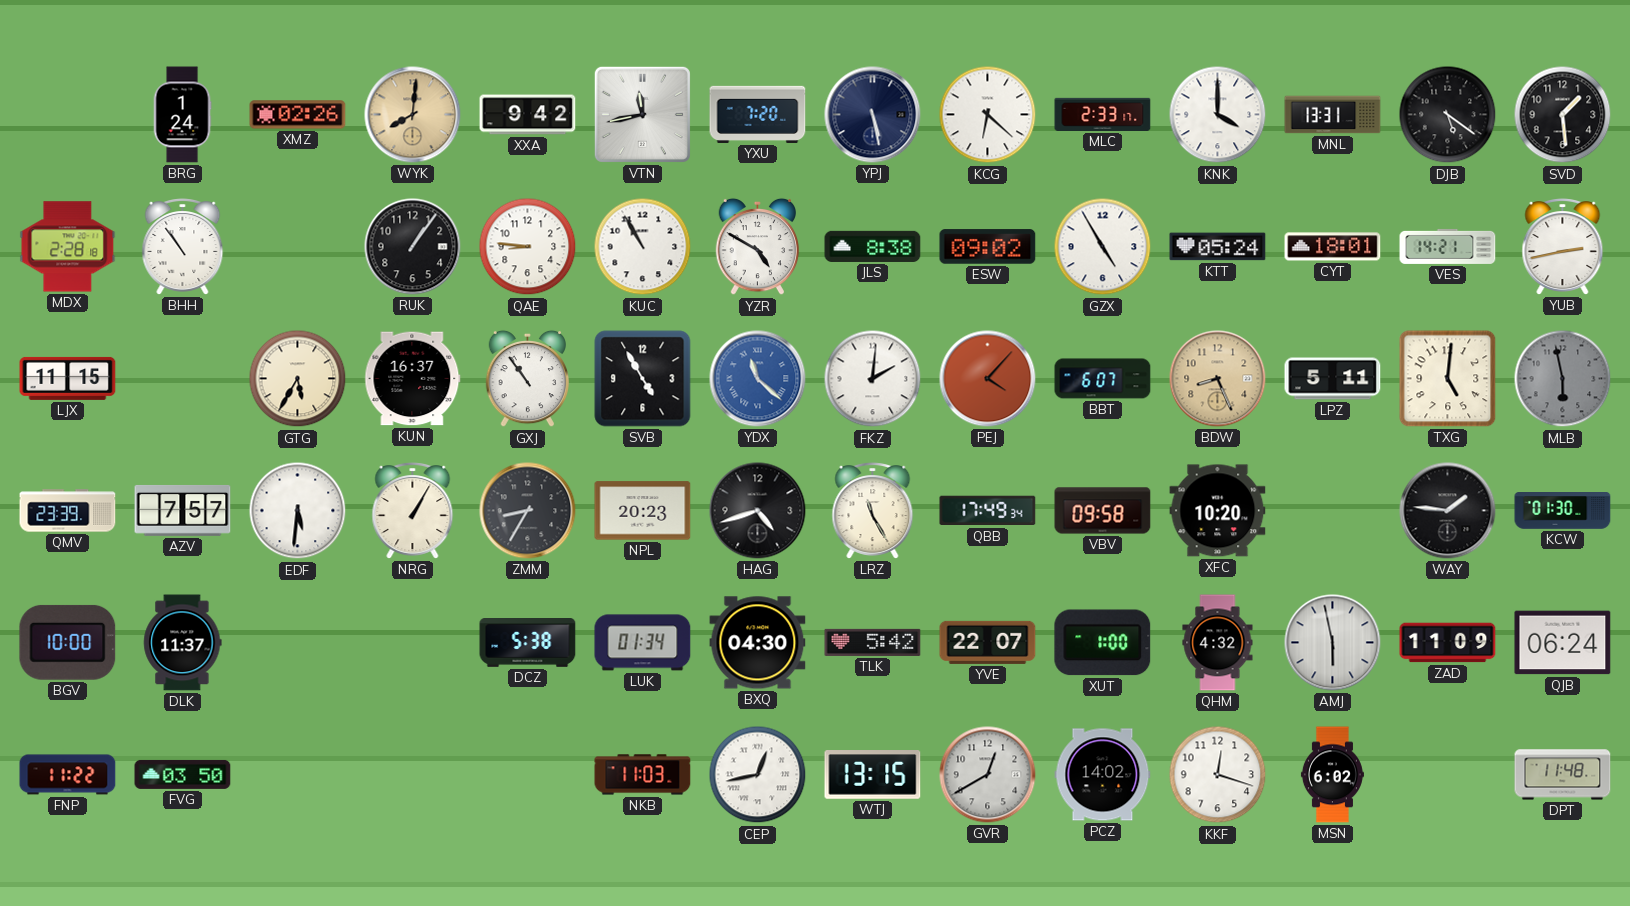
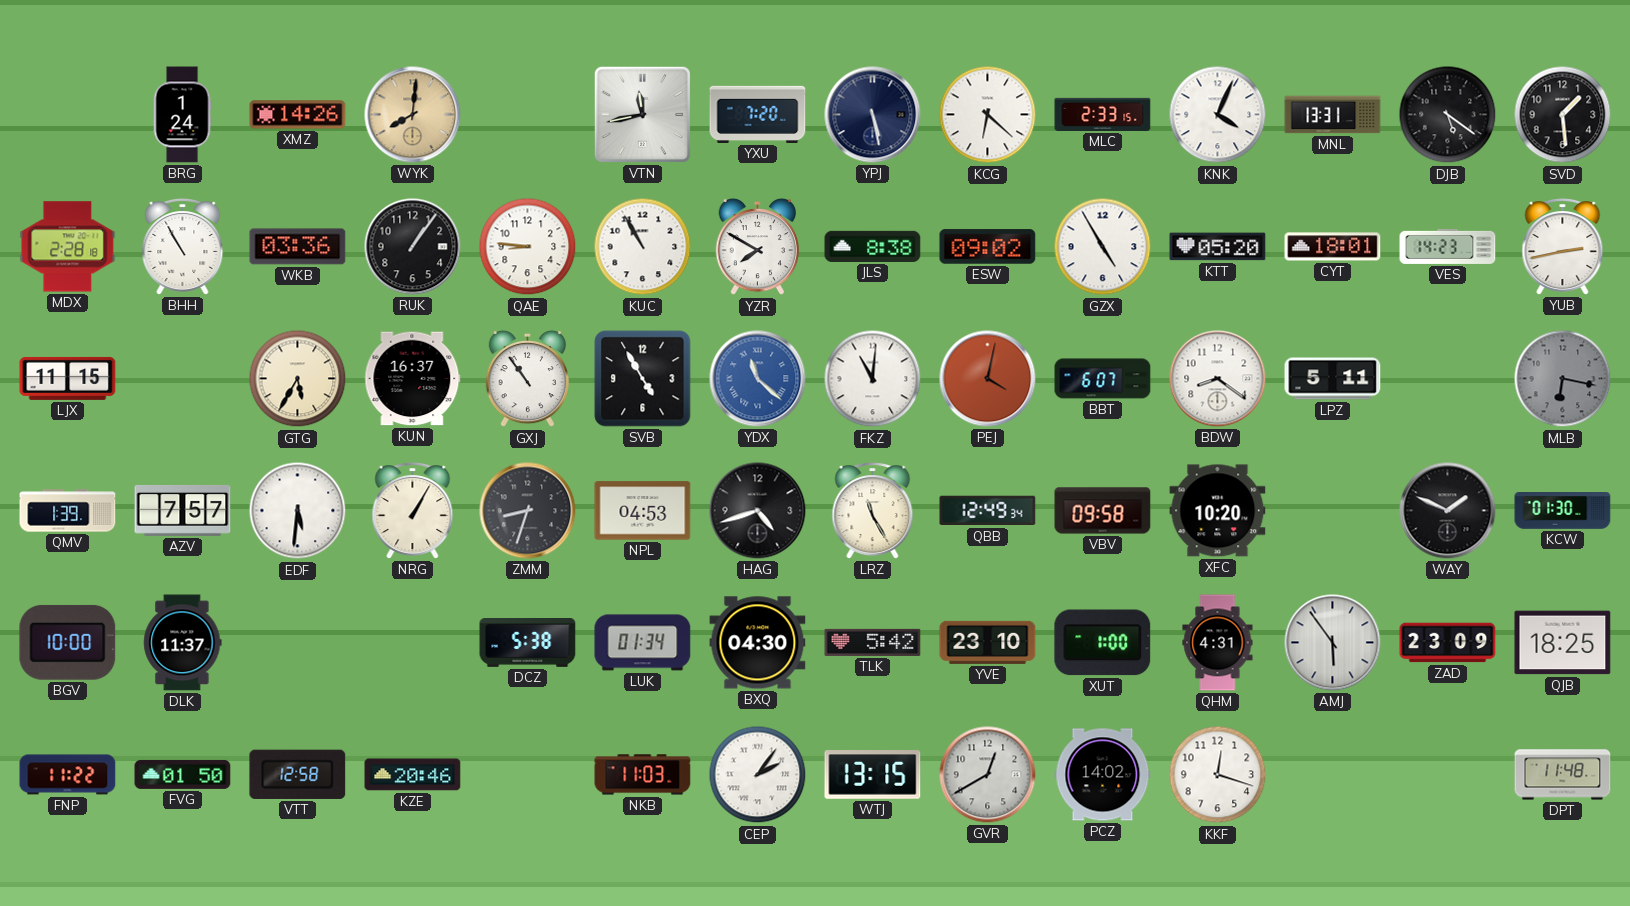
XMZ: 02:26 -> 14:26
XXA: 9:42 -> none
MLC: 2:33:17 -> 2:33:15
KNK: 4:00 -> 4:04
BHH: 10:54 -> 10:55
WKB: none -> 03:36
YZR: 4:50 -> 7:50
KTT: 05:24 -> 05:20
VES: 14:21 -> 14:23
FKZ: 2:01 -> 11:01
PEJ: 4:07 -> 4:02
BDW: 8:26 -> 8:21
BDW dial: champagne -> white
TXG: 5:01 -> none
MLB: 5:58 -> 6:17
QMV: 23:39 -> 1:39
ZMM: 8:35 -> 8:33
NPL: 20:23 -> 04:53
QBB: 17:49 -> 12:49
WAY: 1:46 -> 1:49
YVE: 22:07 -> 23:10
QHM: 4:32 -> 4:31
AMJ: 5:58 -> 5:54
ZAD: 11:09 -> 23:09
QJB: 06:24 -> 18:25
FVG: 03:50 -> 01:50
VTT: none -> 12:58
KZE: none -> 20:46
CEP: 12:43 -> 2:06
MSN: 6:02 -> none
